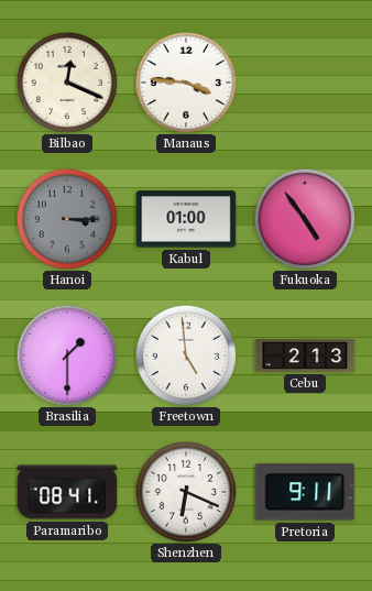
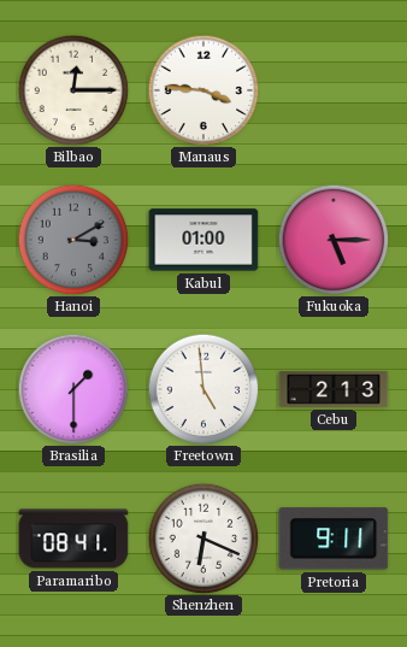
Bilbao: 12:19 -> 12:15
Hanoi: 3:15 -> 3:10
Fukuoka: 4:54 -> 5:15
